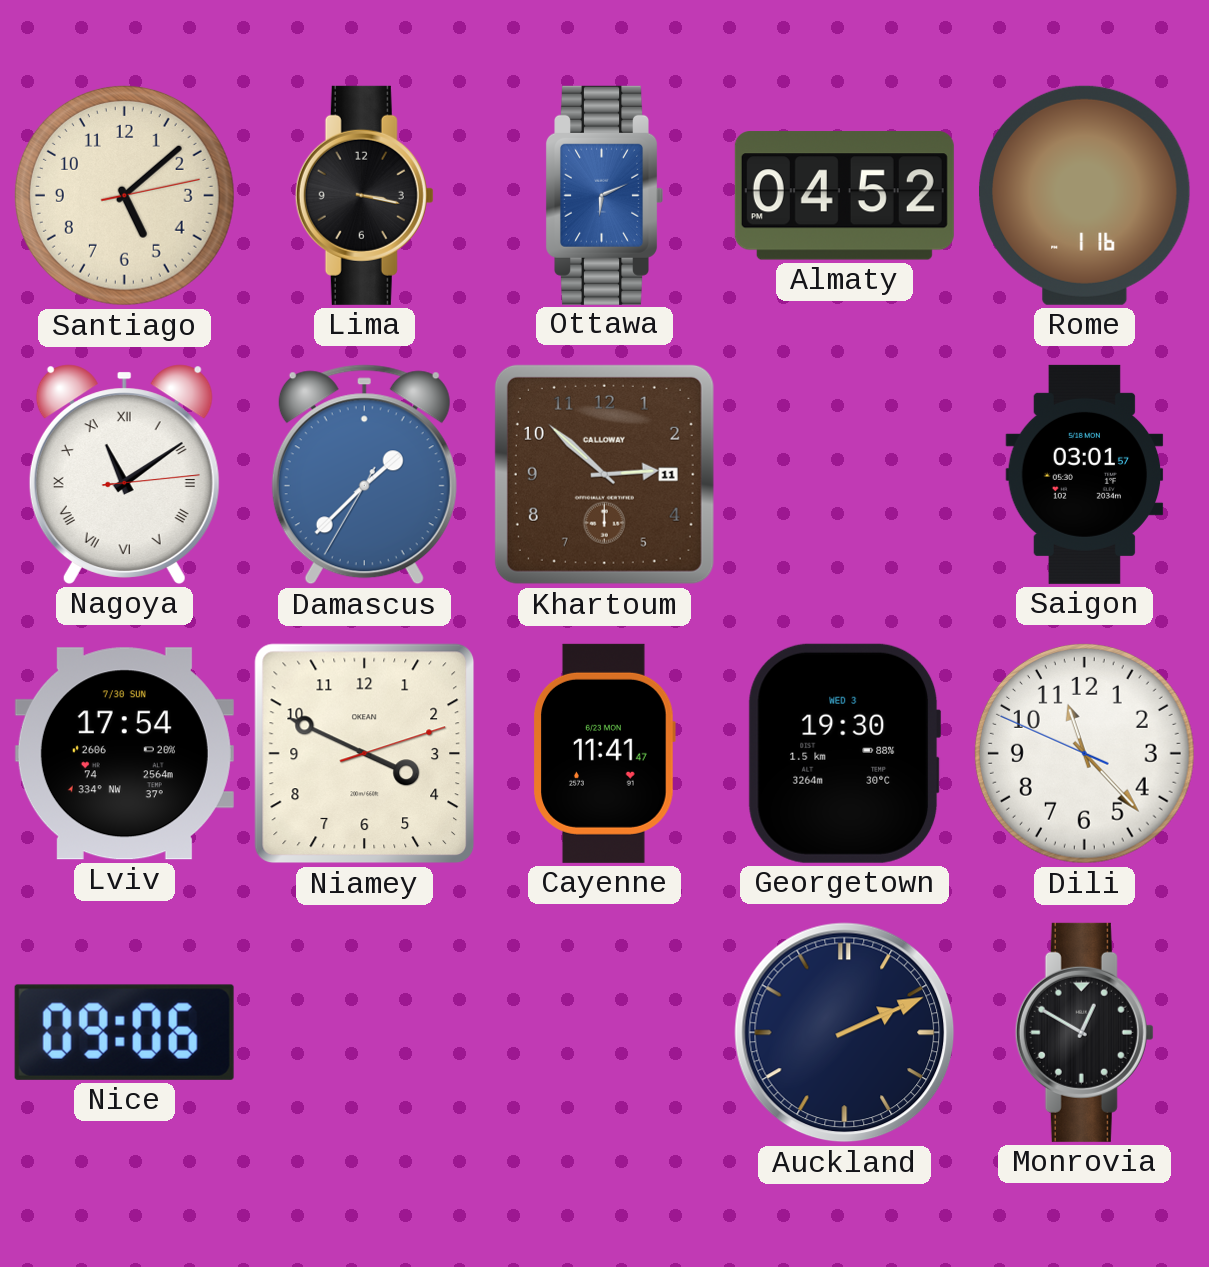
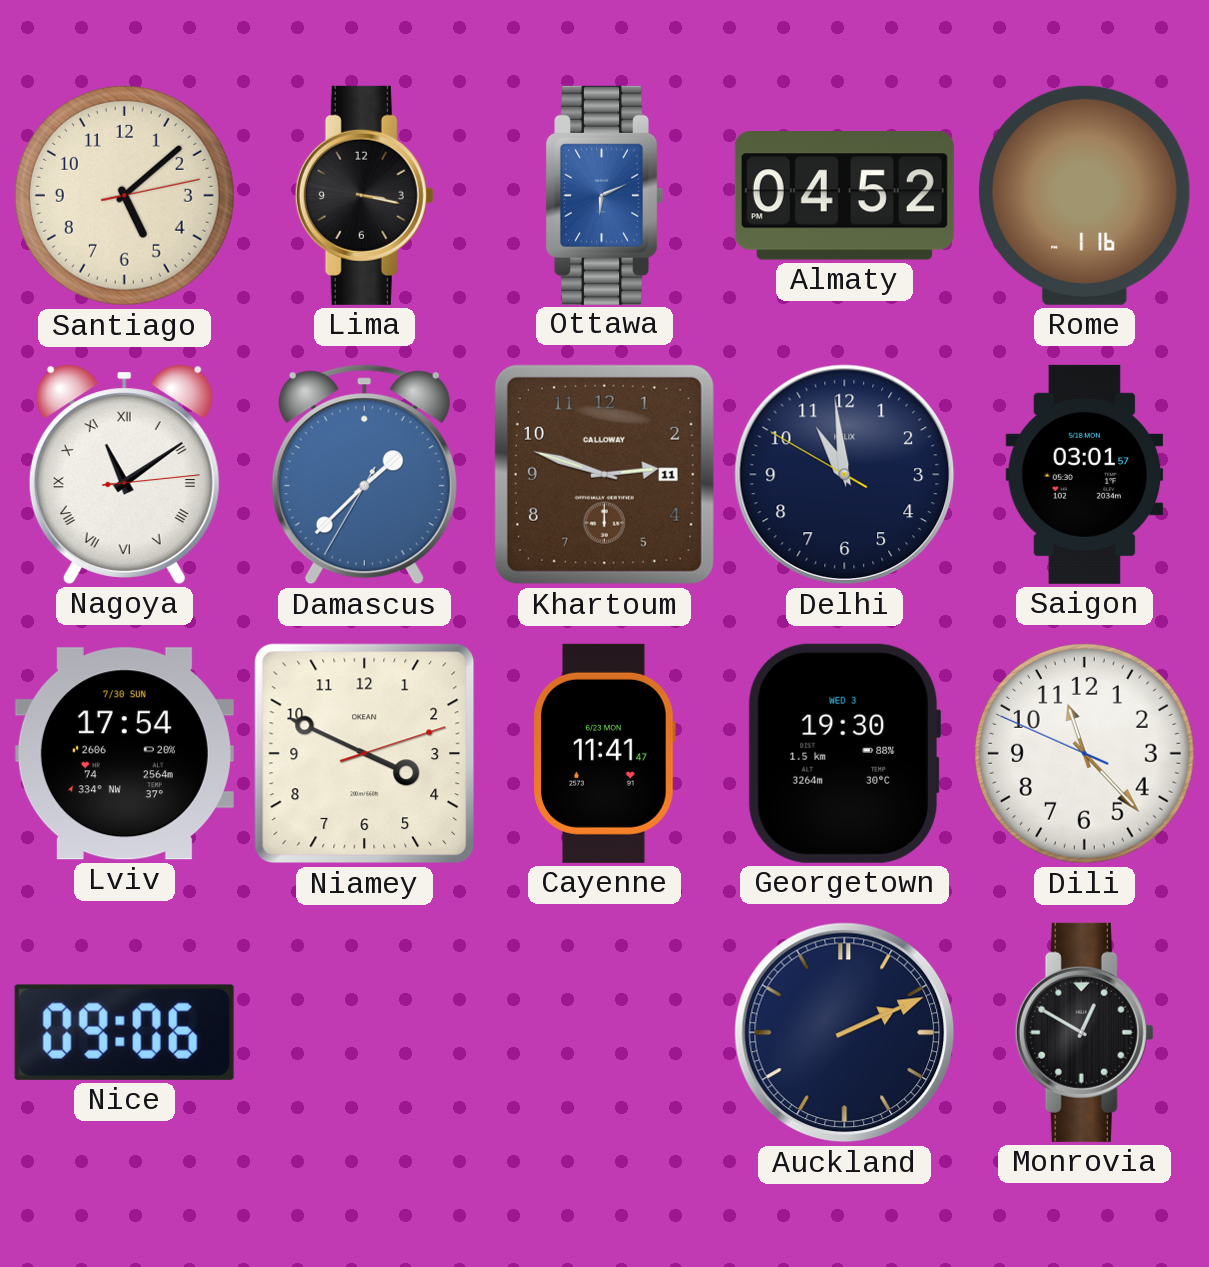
Khartoum: 2:52 -> 2:48
Delhi: none -> 10:58
